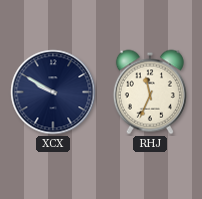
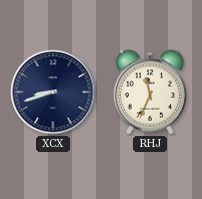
XCX: 9:50 -> 8:42
